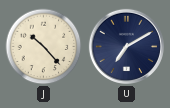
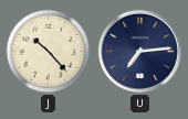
U: 7:10 -> 7:14
